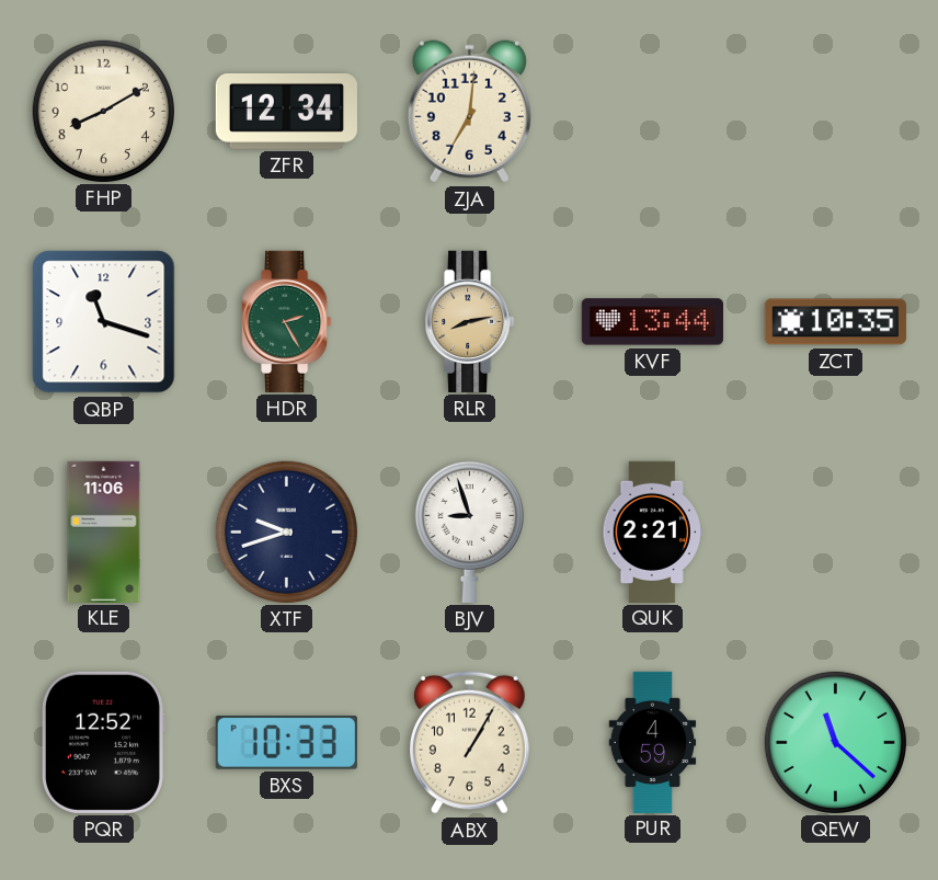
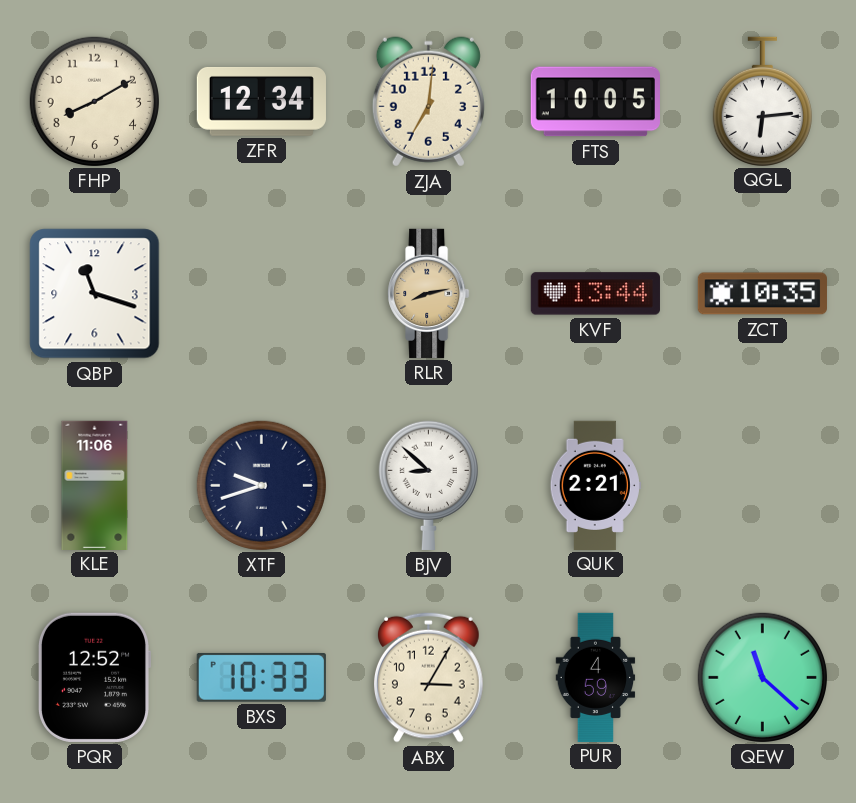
FTS: none -> 10:05
QGL: none -> 6:14
HDR: 2:25 -> none
BJV: 8:57 -> 8:52
ABX: 1:05 -> 3:05
